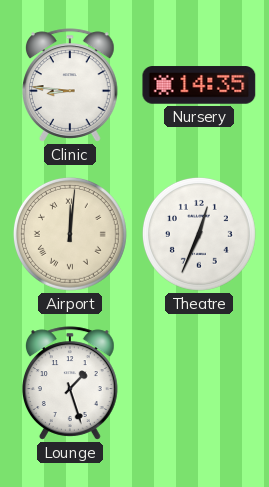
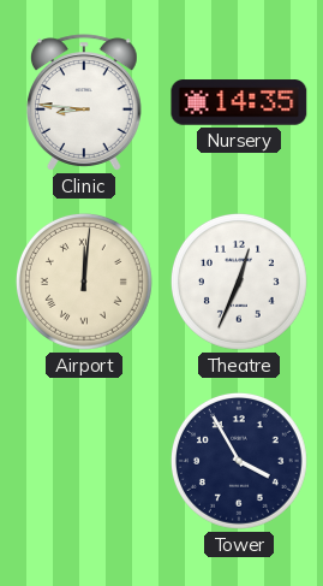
Lounge: 1:27 -> none
Tower: none -> 3:55
